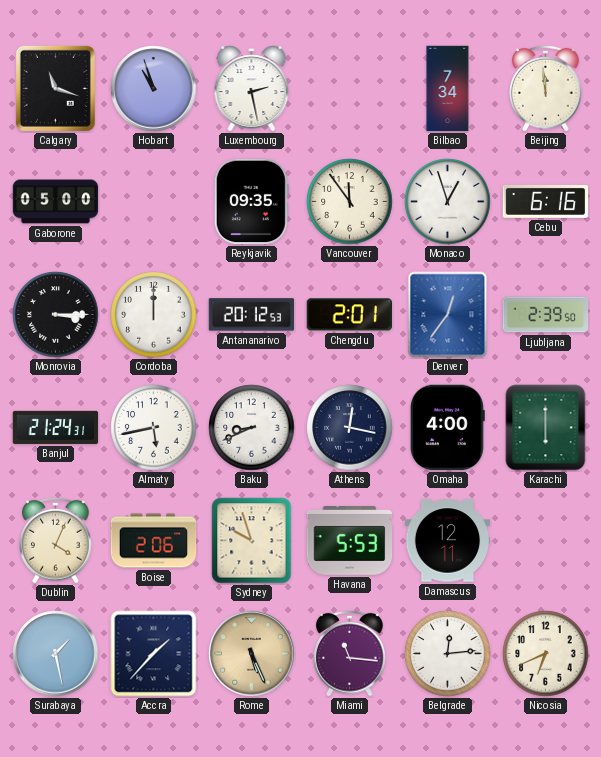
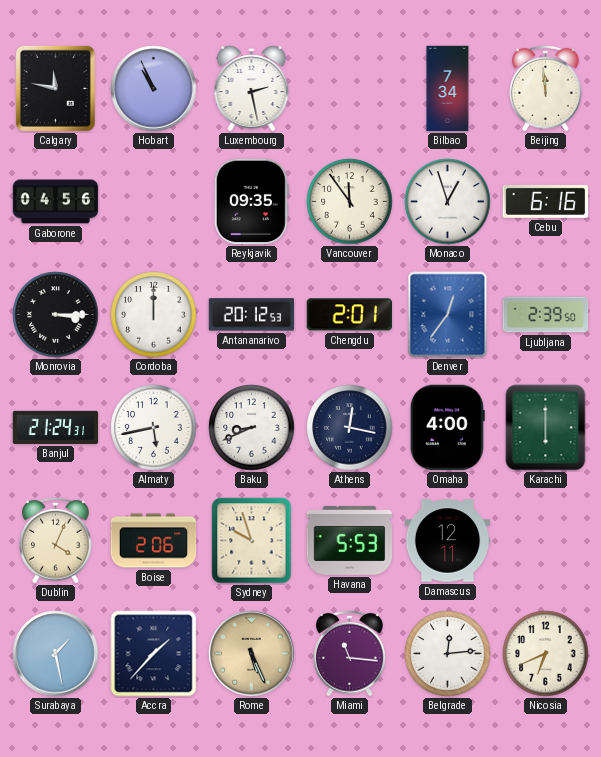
Calgary: 11:18 -> 11:47
Hobart: 10:57 -> 10:56
Gaborone: 05:00 -> 04:56
